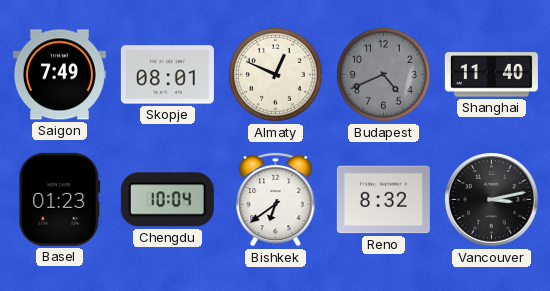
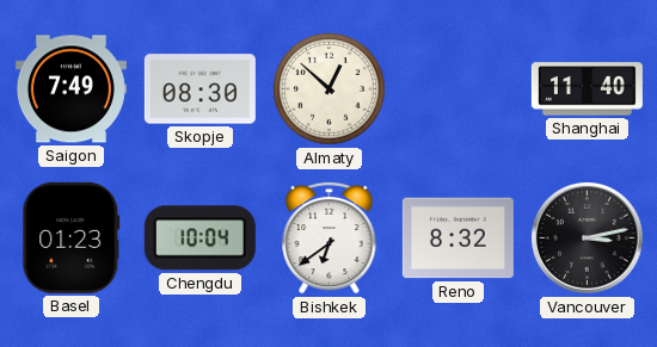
Skopje: 08:01 -> 08:30
Almaty: 12:49 -> 12:52
Budapest: 4:41 -> none
